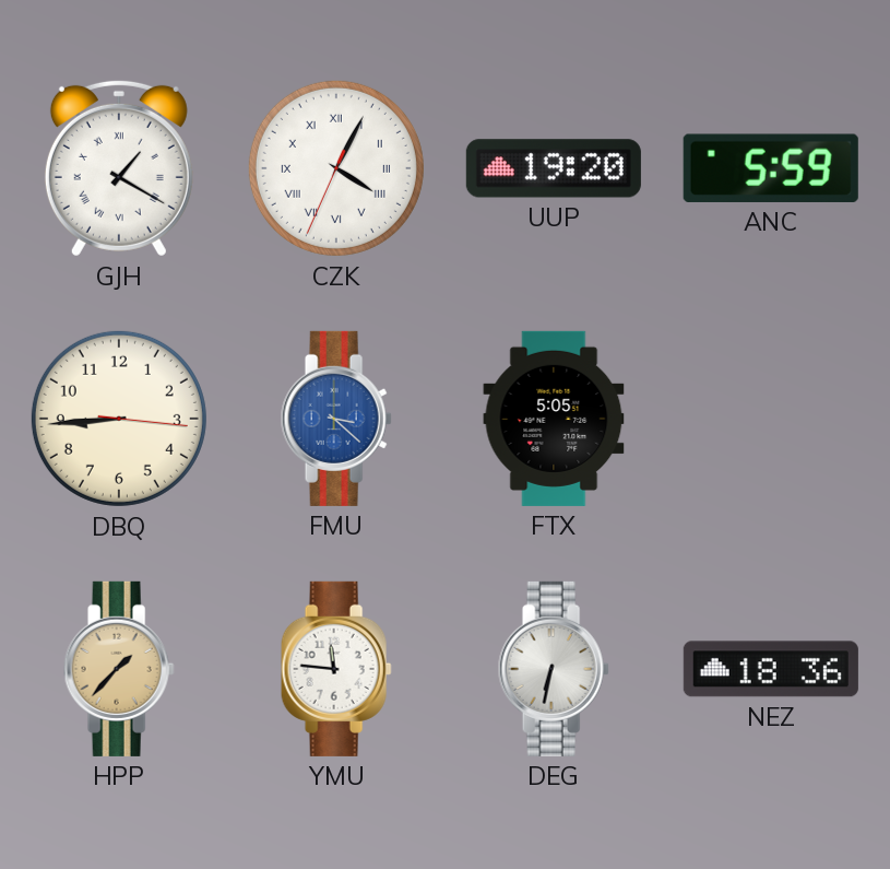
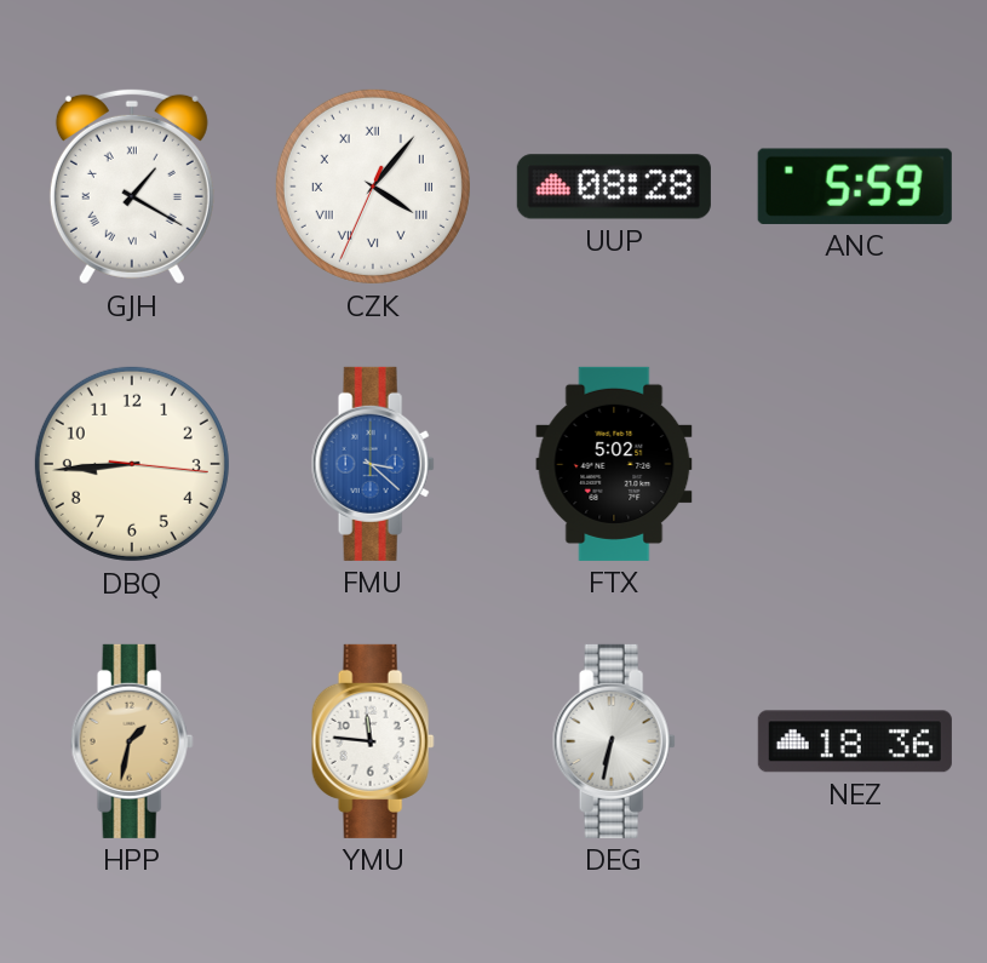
CZK: 4:04 -> 4:06
UUP: 19:20 -> 08:28
FTX: 5:05 -> 5:02
HPP: 1:37 -> 1:32
